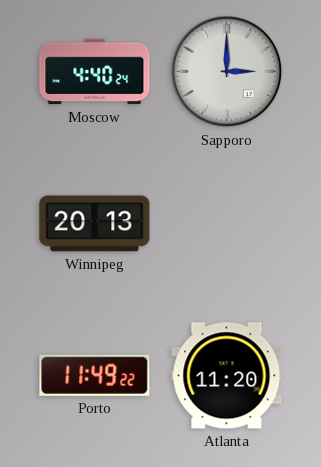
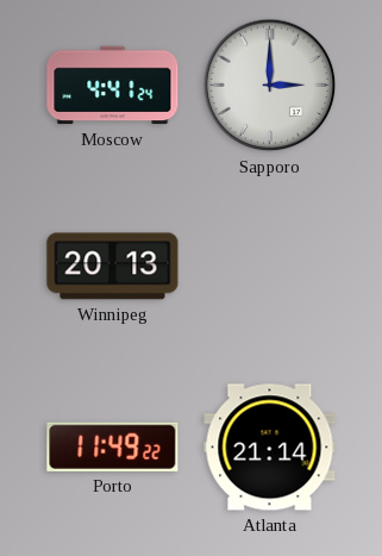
Moscow: 4:40 -> 4:41
Atlanta: 11:20 -> 21:14
